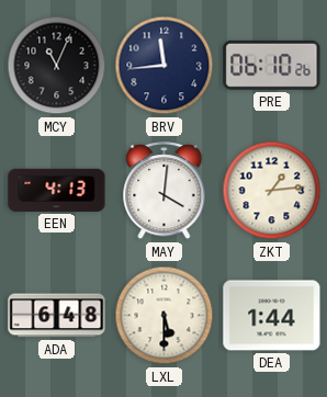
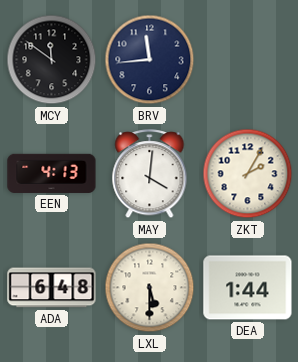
MCY: 11:04 -> 11:51
PRE: 06:10 -> none
ZKT: 1:14 -> 2:05
